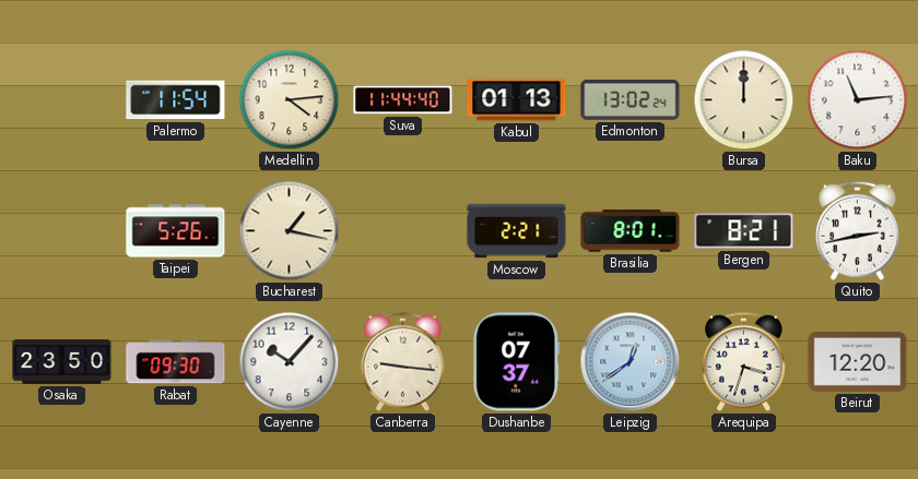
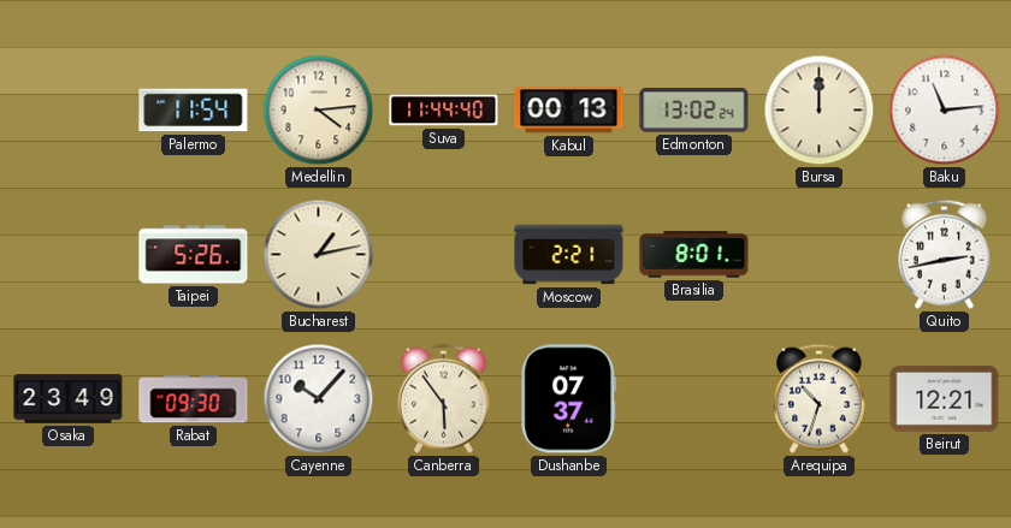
Kabul: 01:13 -> 00:13
Bucharest: 1:17 -> 1:13
Bergen: 8:21 -> none
Osaka: 23:50 -> 23:49
Canberra: 9:16 -> 5:54
Leipzig: 12:39 -> none
Arequipa: 3:33 -> 10:33
Beirut: 12:20 -> 12:21
